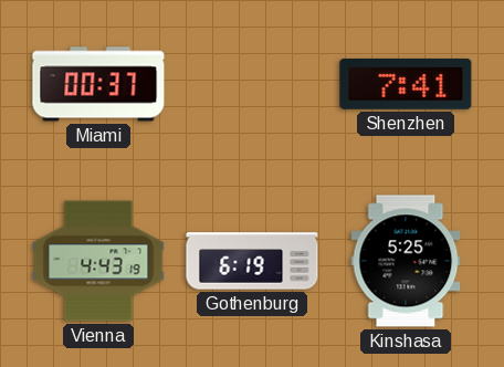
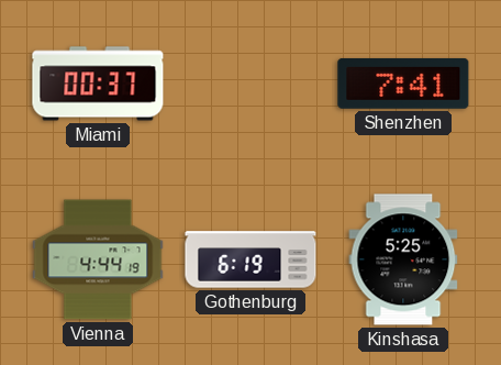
Vienna: 4:43 -> 4:44
